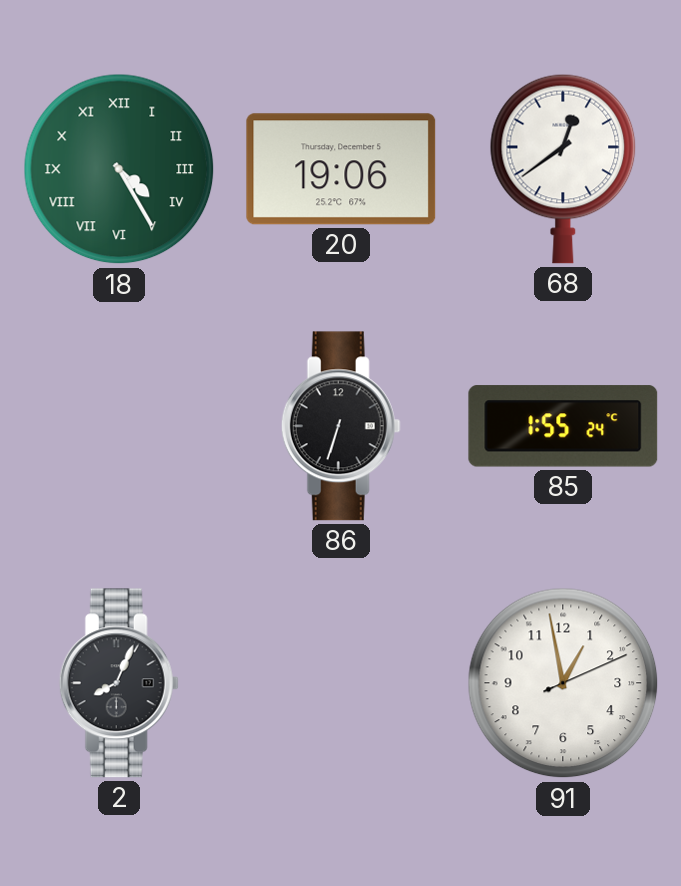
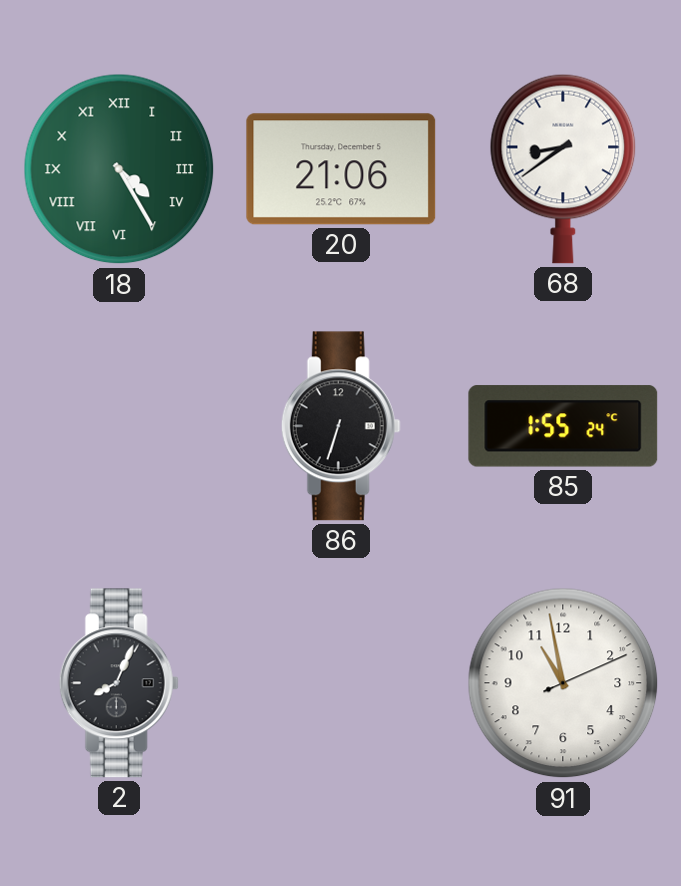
20: 19:06 -> 21:06
68: 12:39 -> 8:39
91: 12:58 -> 10:58
